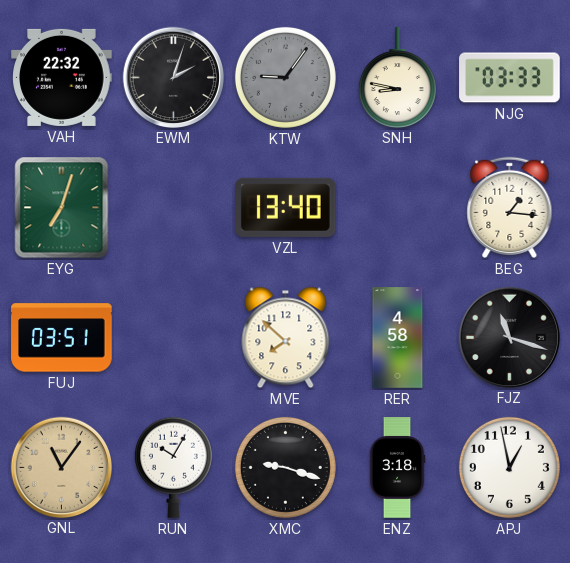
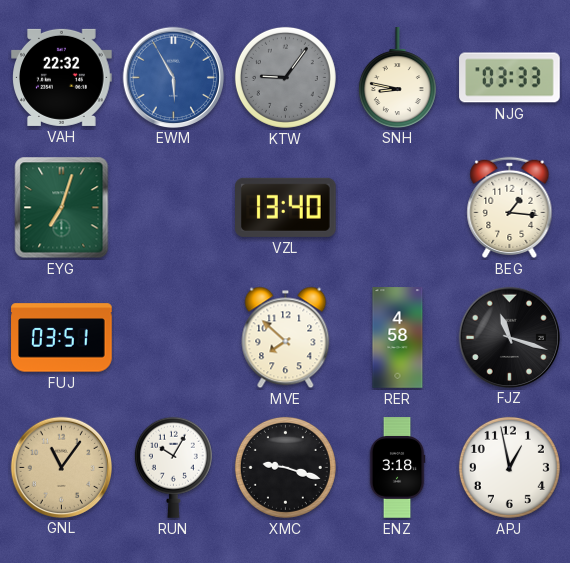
EWM: 2:03 -> 5:55
EWM dial: black -> blue
